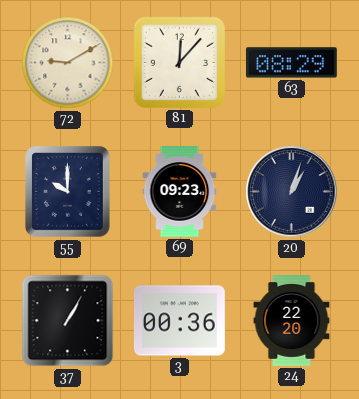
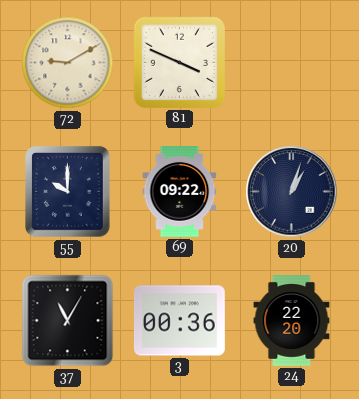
81: 12:07 -> 3:49
63: 08:29 -> none
69: 09:23 -> 09:22
37: 1:05 -> 11:05
